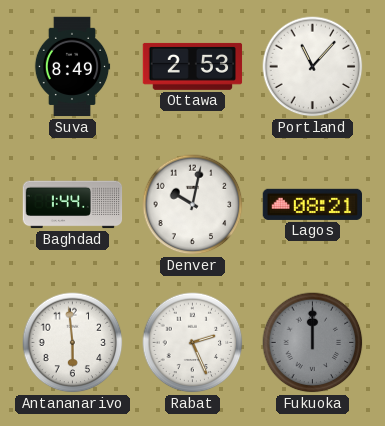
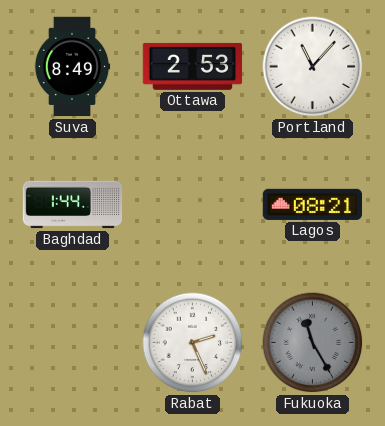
Denver: 10:02 -> none
Antananarivo: 5:59 -> none
Fukuoka: 12:00 -> 11:25
